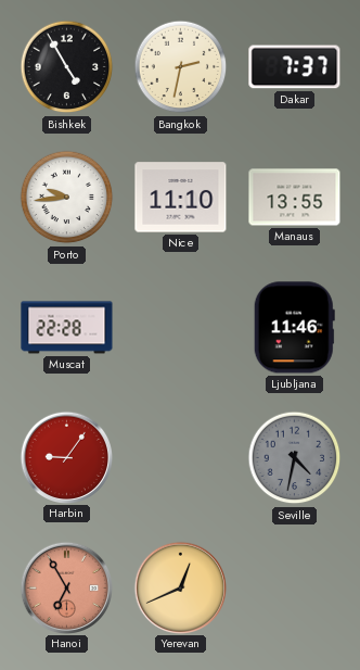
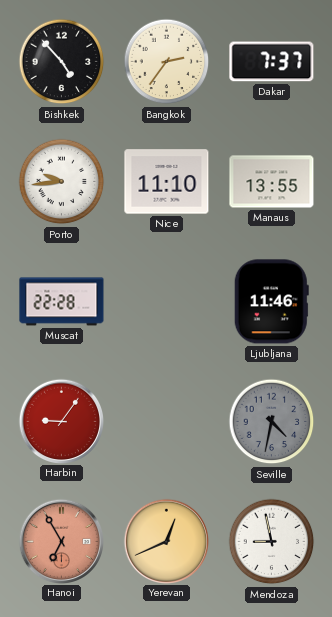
Bishkek: 4:55 -> 4:53
Bangkok: 2:32 -> 2:36
Mendoza: none -> 8:58
